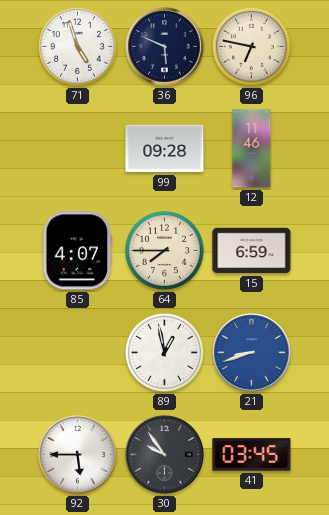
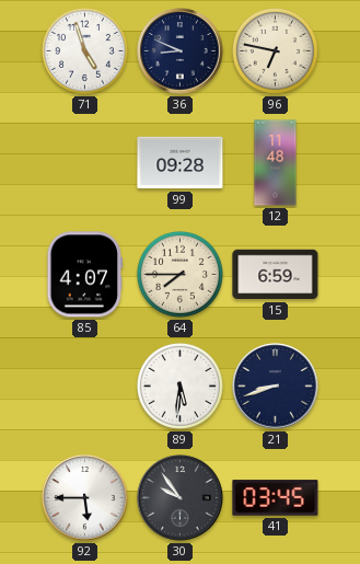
36: 5:49 -> 8:49
12: 11:46 -> 11:48
89: 12:58 -> 5:31
21 dial: blue -> navy
